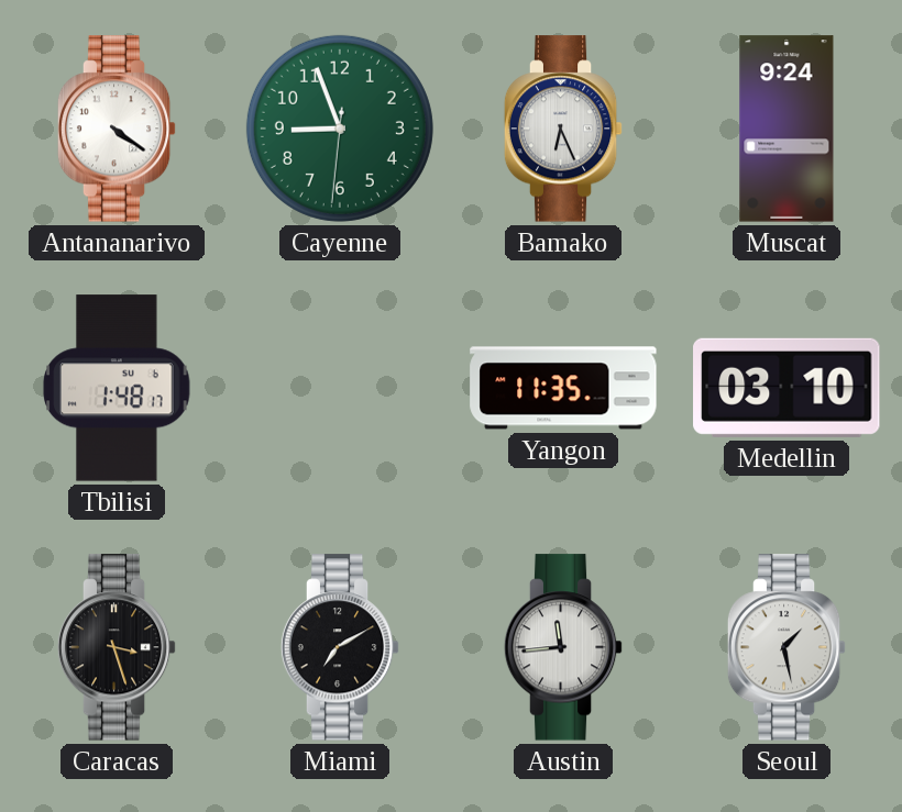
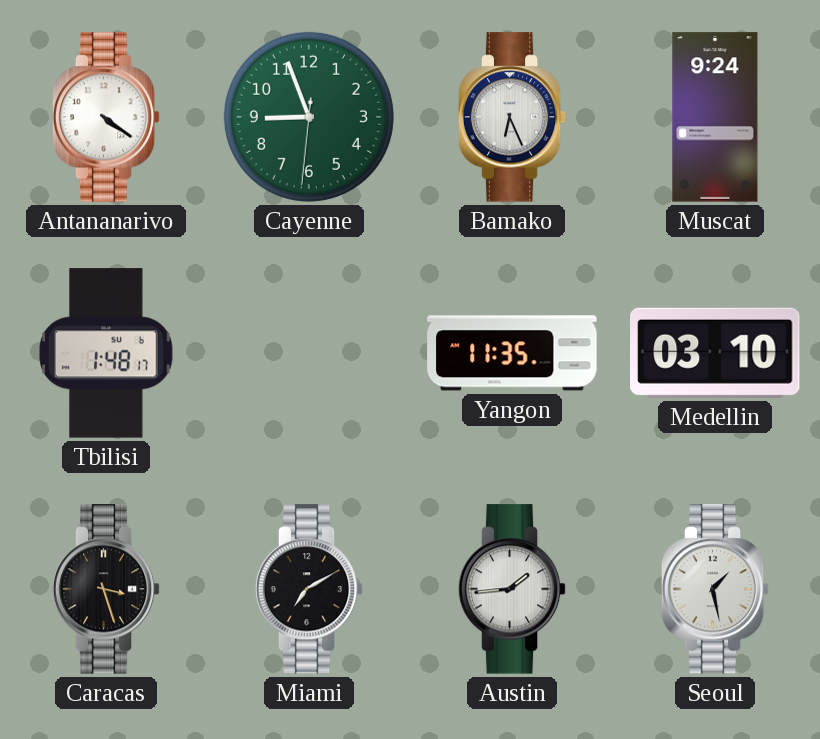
Austin: 11:44 -> 1:44
